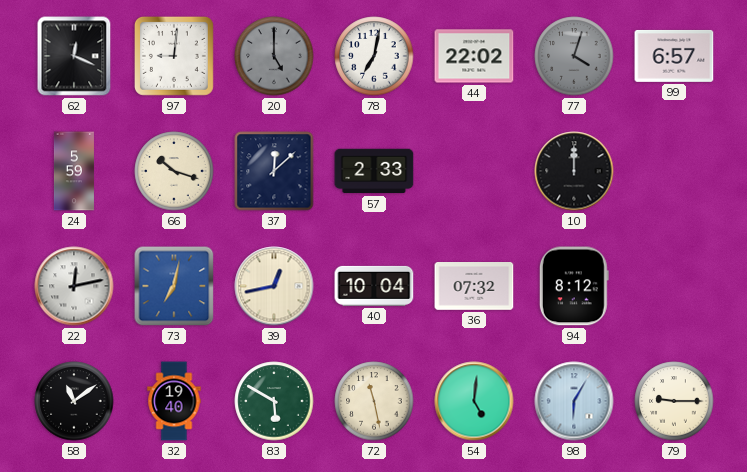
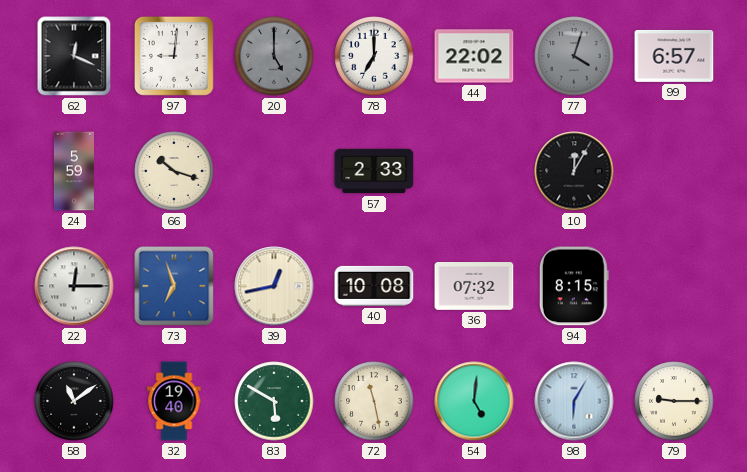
78: 7:02 -> 7:00
37: 12:08 -> none
10: 12:00 -> 12:05
22: 12:13 -> 12:15
73: 7:02 -> 6:57
40: 10:04 -> 10:08
94: 8:12 -> 8:15
